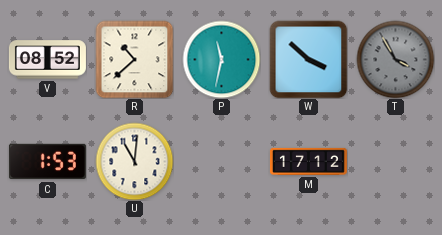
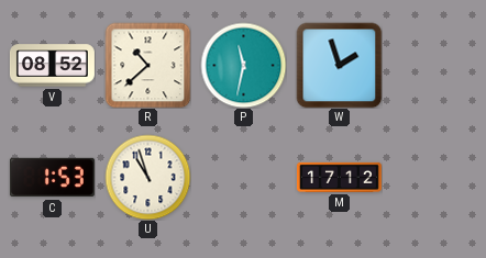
W: 3:52 -> 1:57
T: 3:55 -> none
U: 11:01 -> 10:57
